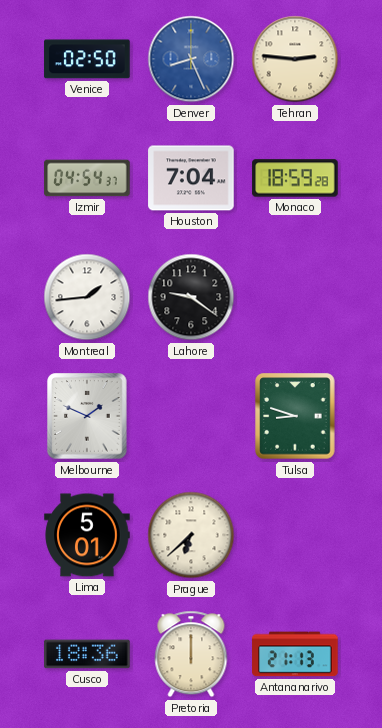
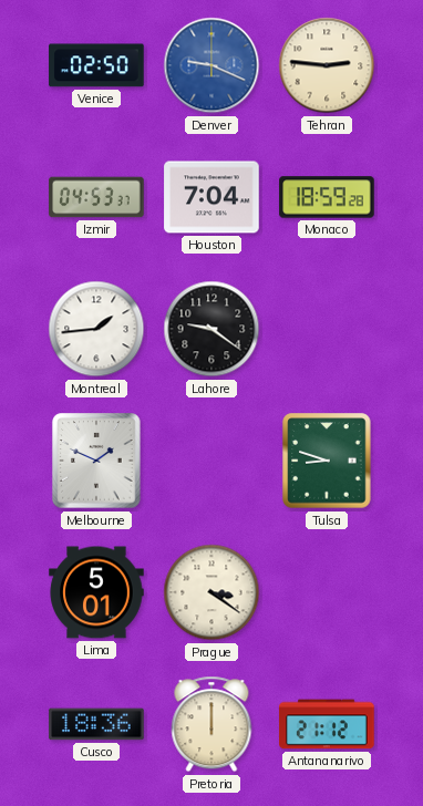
Denver: 8:26 -> 9:19
Izmir: 04:54 -> 04:53
Prague: 6:38 -> 3:21
Antananarivo: 21:13 -> 21:12
